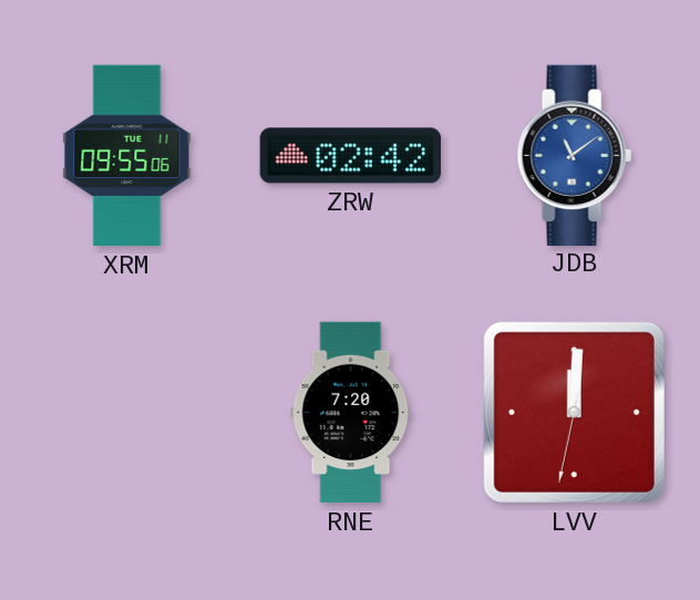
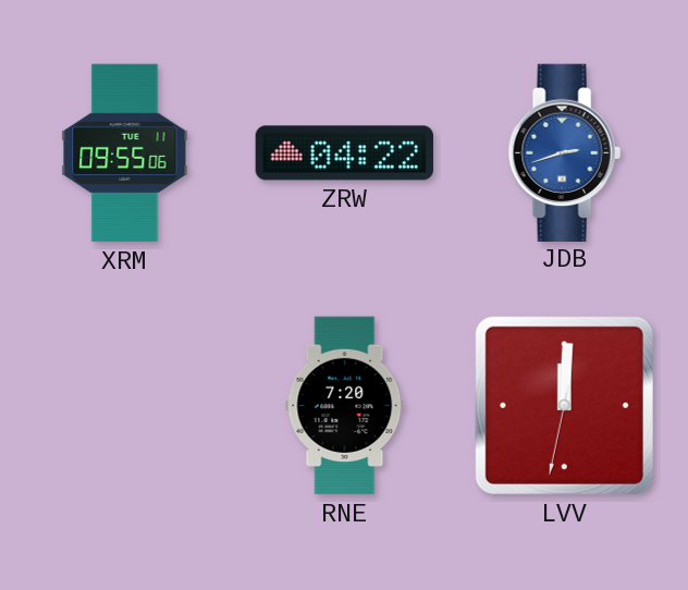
ZRW: 02:42 -> 04:22
JDB: 11:09 -> 2:42
